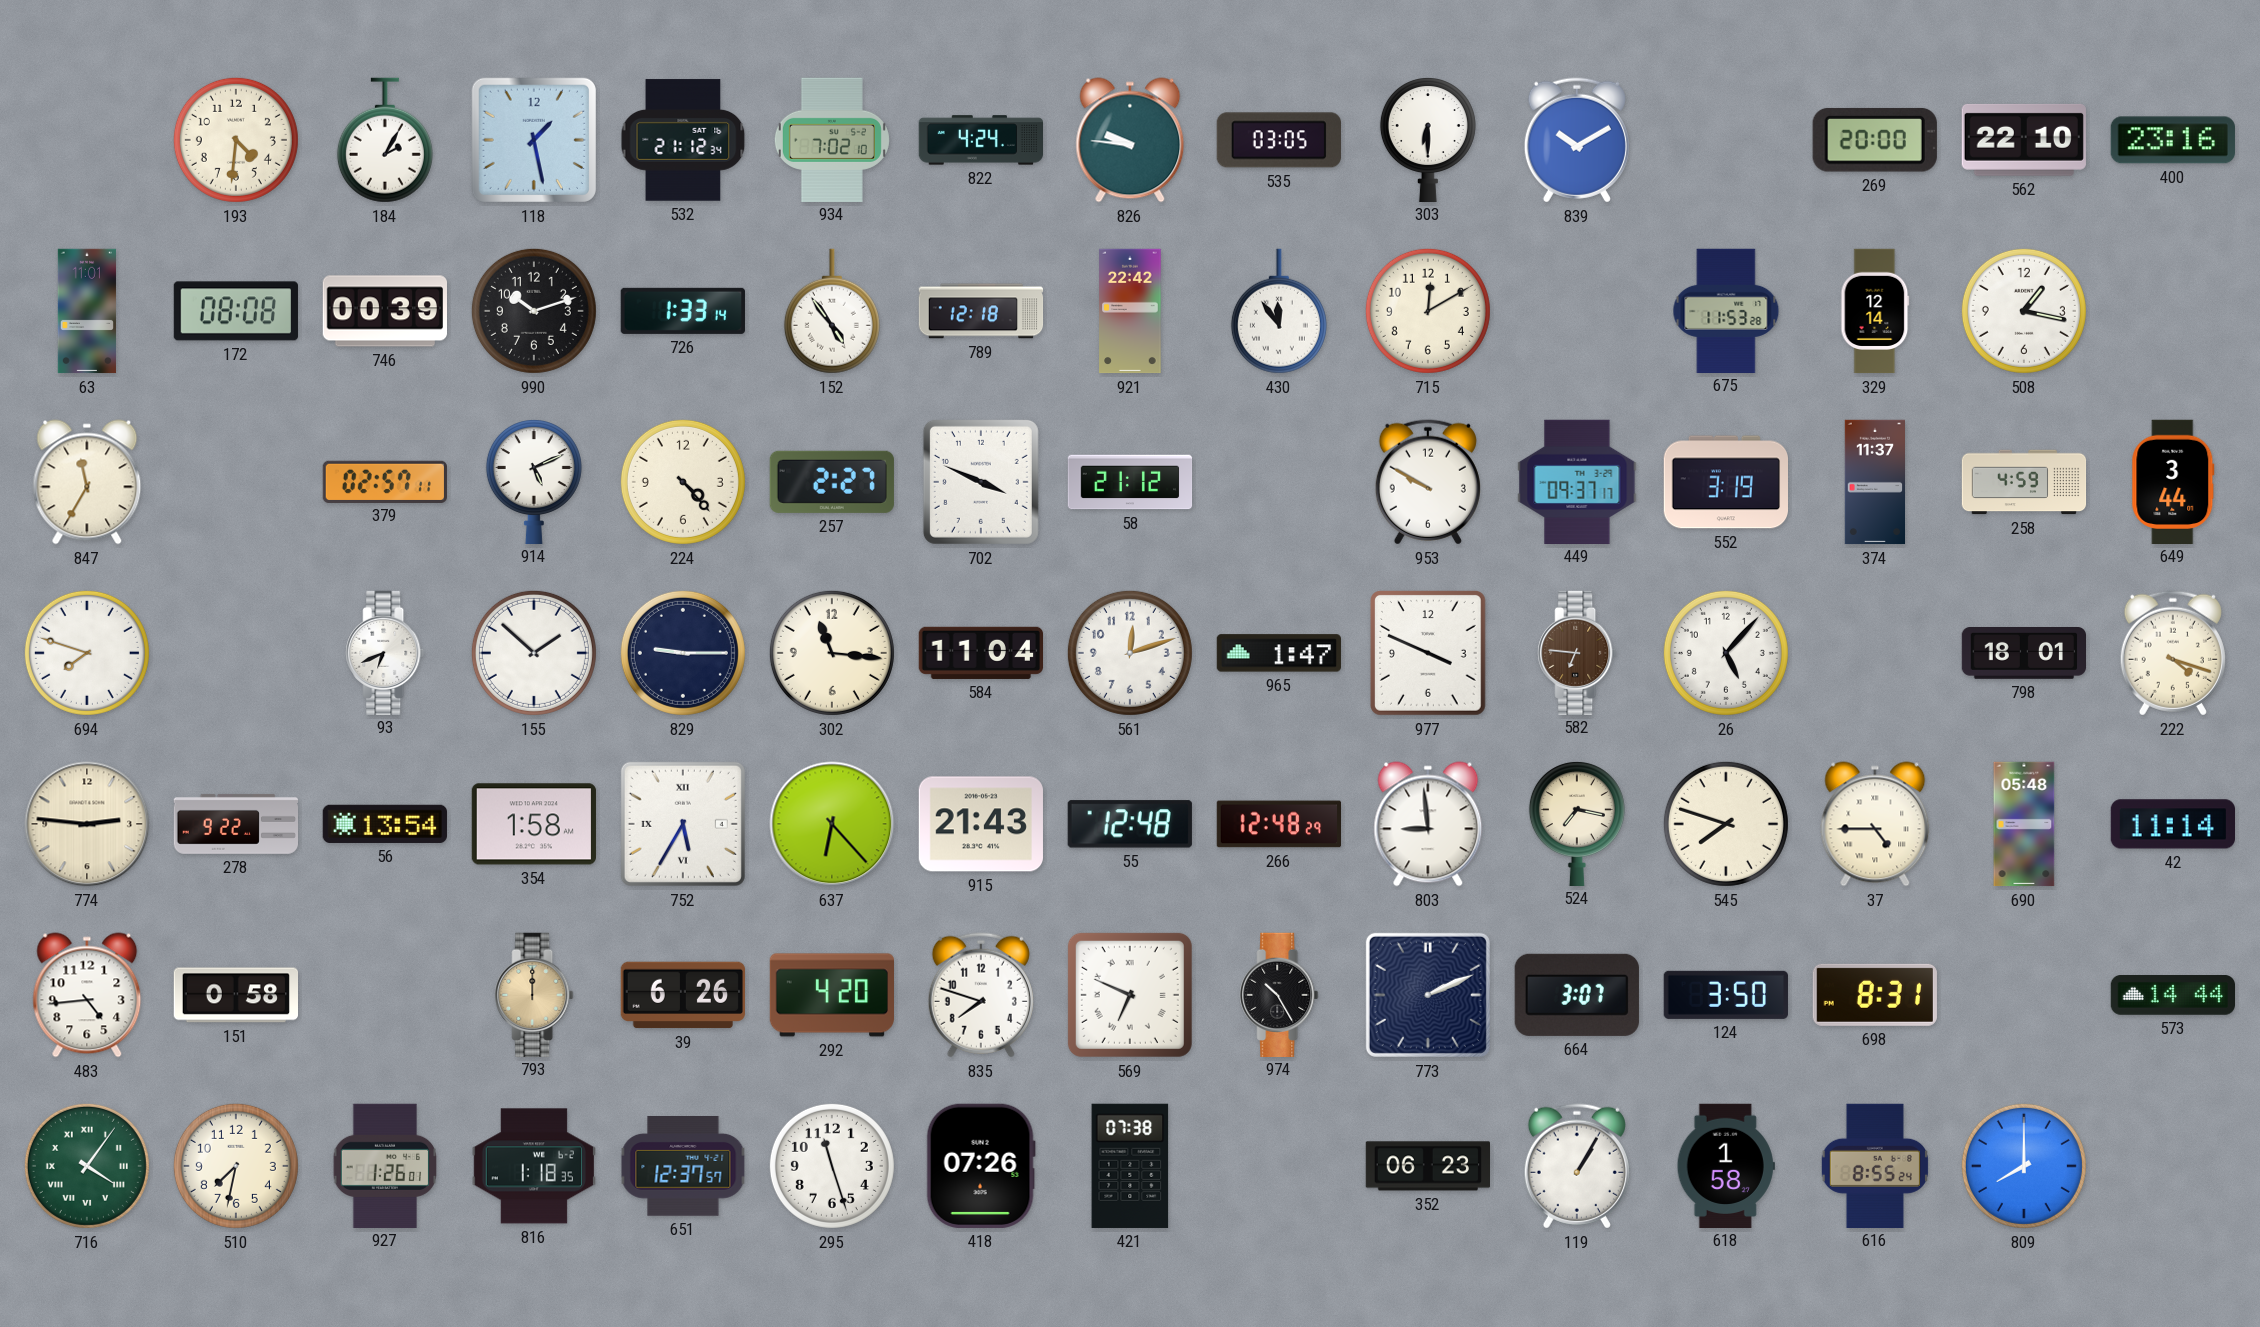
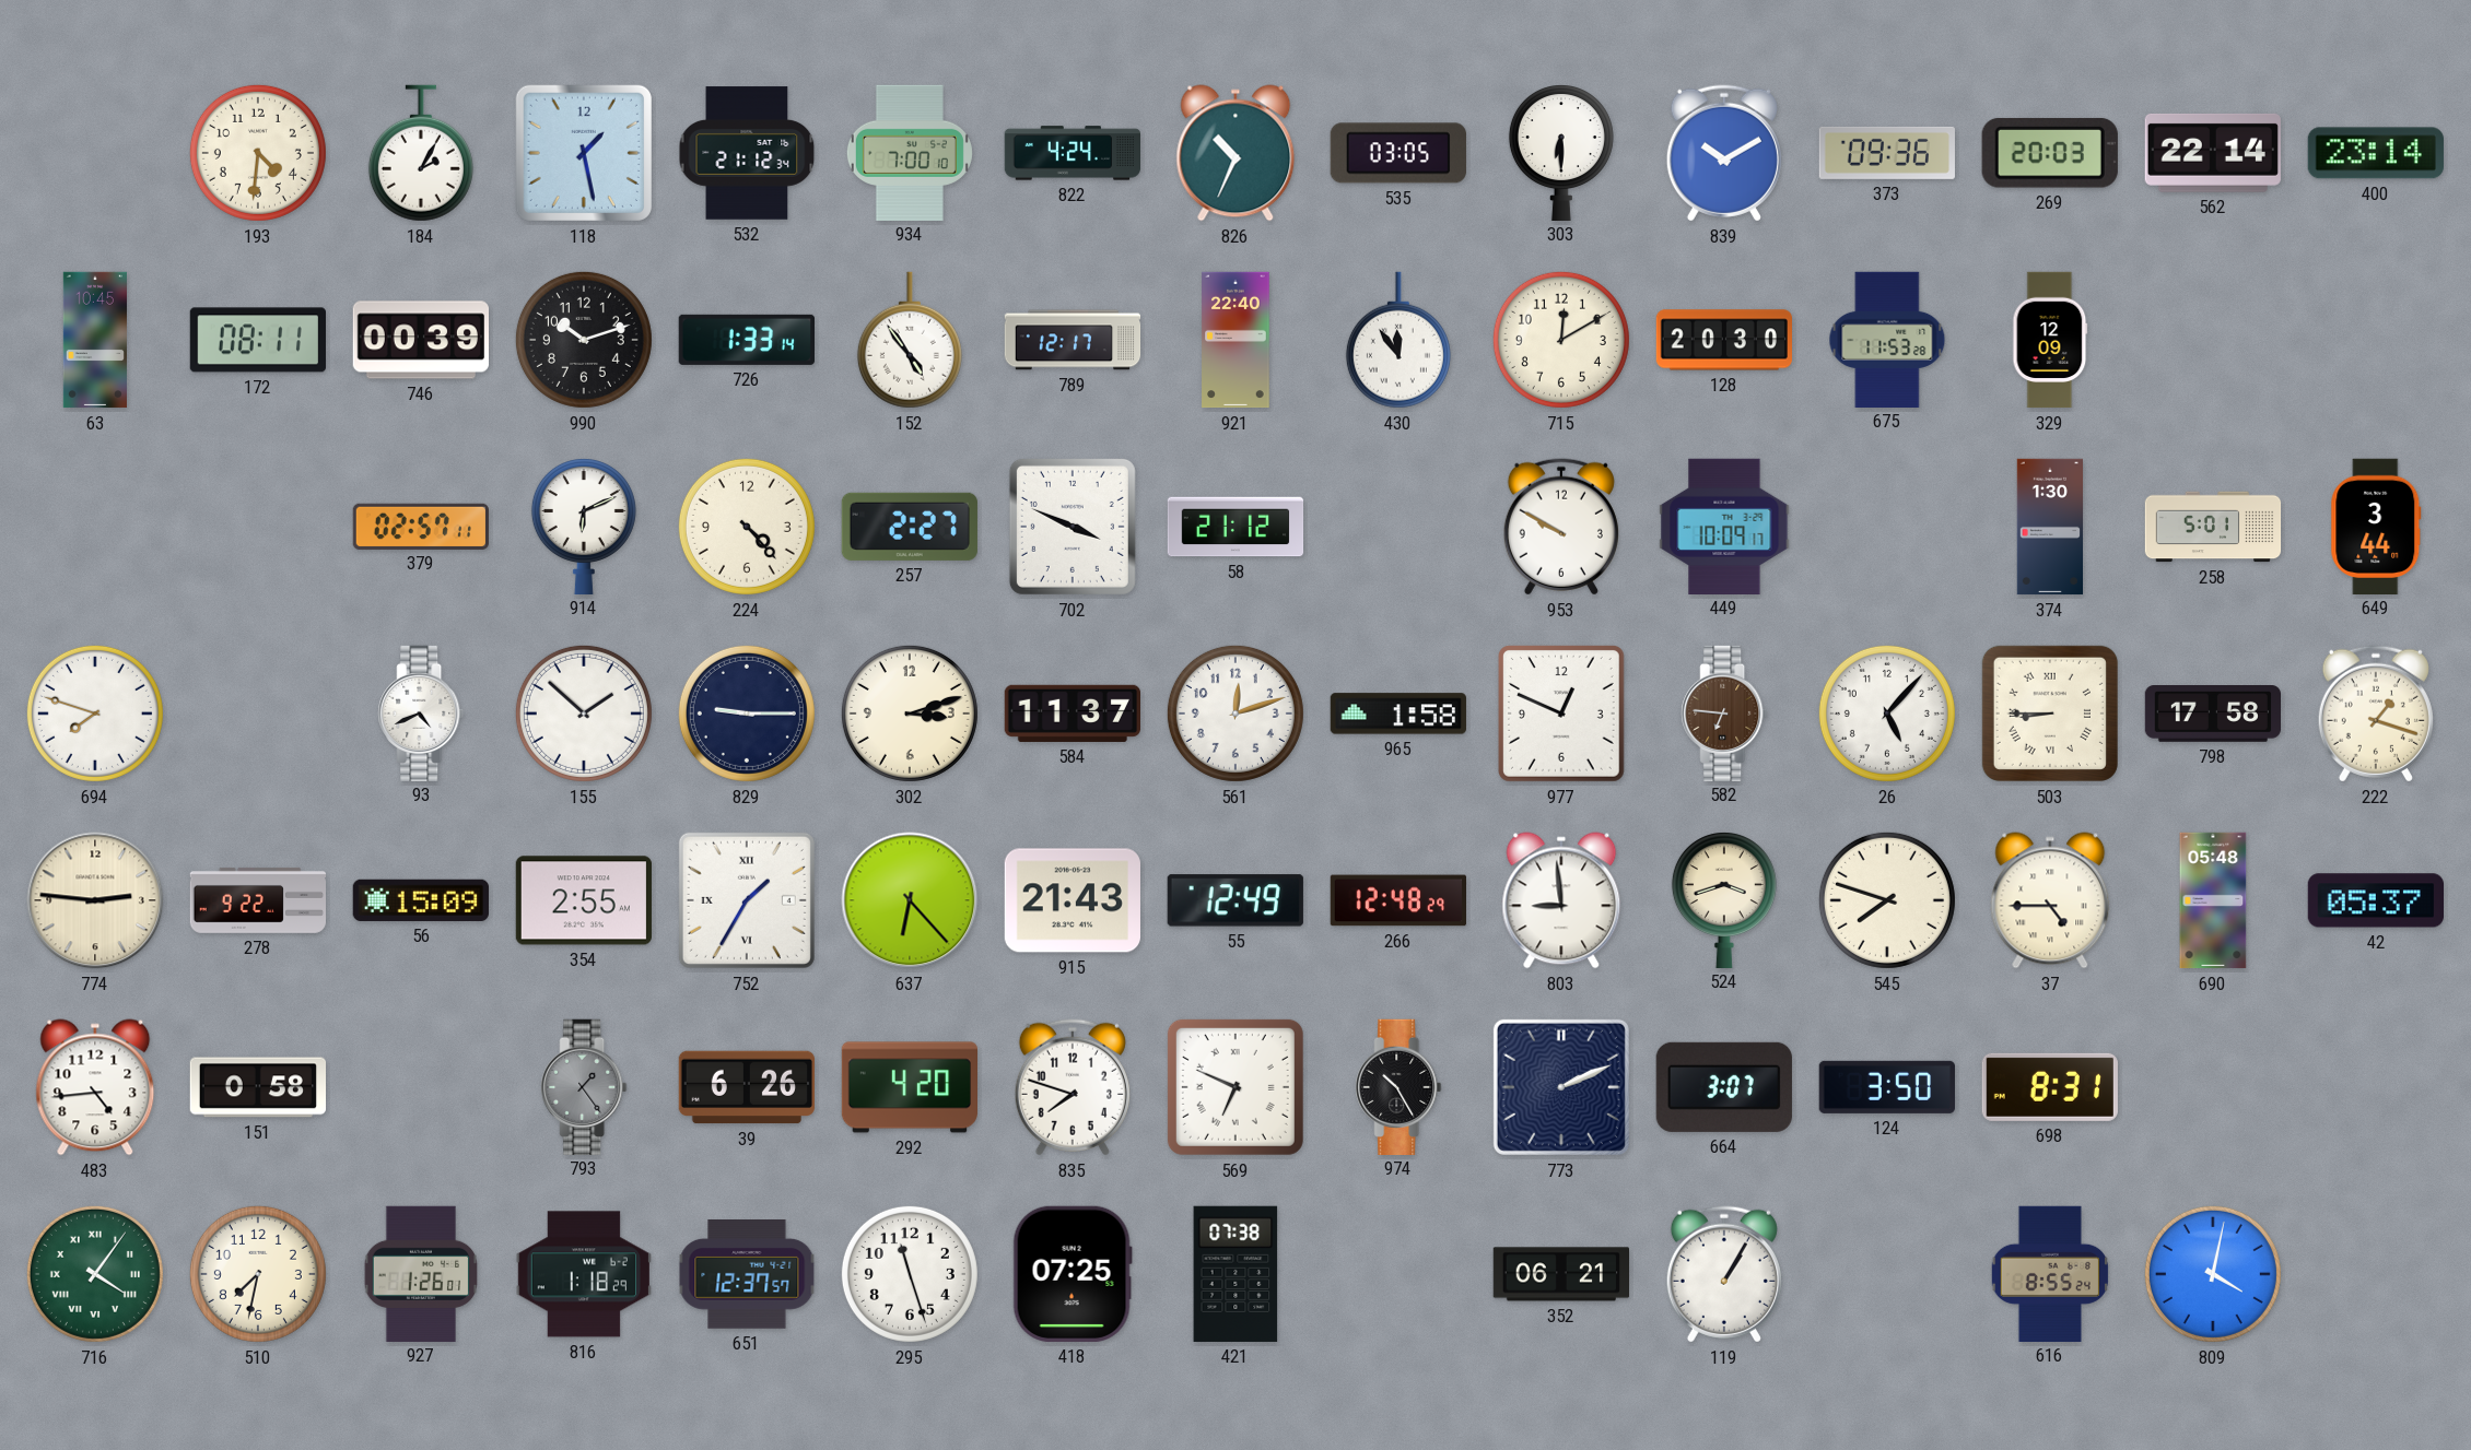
934: 7:02 -> 7:00
826: 9:46 -> 10:34
373: none -> 09:36
269: 20:00 -> 20:03
562: 22:10 -> 22:14
400: 23:16 -> 23:14
63: 11:01 -> 10:45
172: 08:08 -> 08:11
789: 12:18 -> 12:17
921: 22:42 -> 22:40
128: none -> 20:30
329: 12:14 -> 12:09
508: 1:17 -> none
847: 11:35 -> none
914: 5:11 -> 6:11
449: 09:37 -> 10:09
552: 3:19 -> none
374: 11:37 -> 1:30
258: 4:59 -> 5:01
93: 6:41 -> 4:41
302: 11:16 -> 3:12
584: 11:04 -> 11:37
965: 1:47 -> 1:58
977: 3:49 -> 12:49
503: none -> 8:45
798: 18:01 -> 17:58
222: 4:18 -> 1:18
56: 13:54 -> 15:09
354: 1:58 -> 2:55
752: 5:35 -> 1:35
55: 12:48 -> 12:49
524: 7:17 -> 3:42
42: 11:14 -> 05:37
793: 12:00 -> 1:24
793 dial: champagne -> grey
573: 14:44 -> none
816: 1:18:35 -> 1:18:29
418: 07:26 -> 07:25
352: 06:23 -> 06:21
618: 1:58 -> none
809: 8:00 -> 4:02
